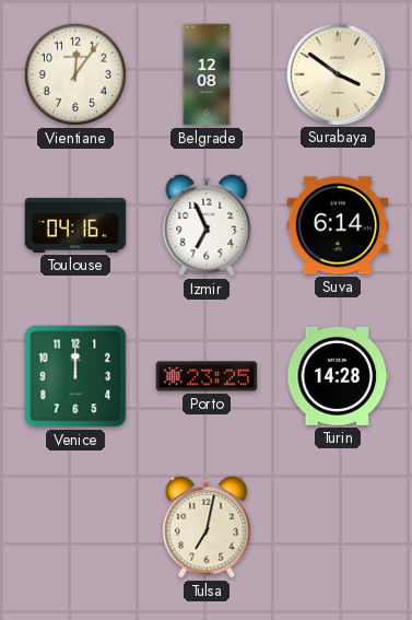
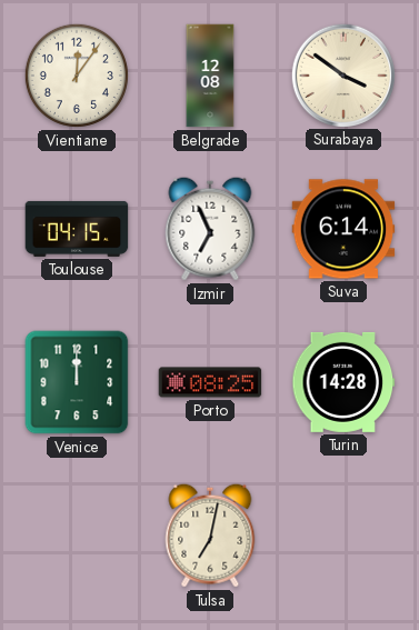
Toulouse: 04:16 -> 04:15
Porto: 23:25 -> 08:25
